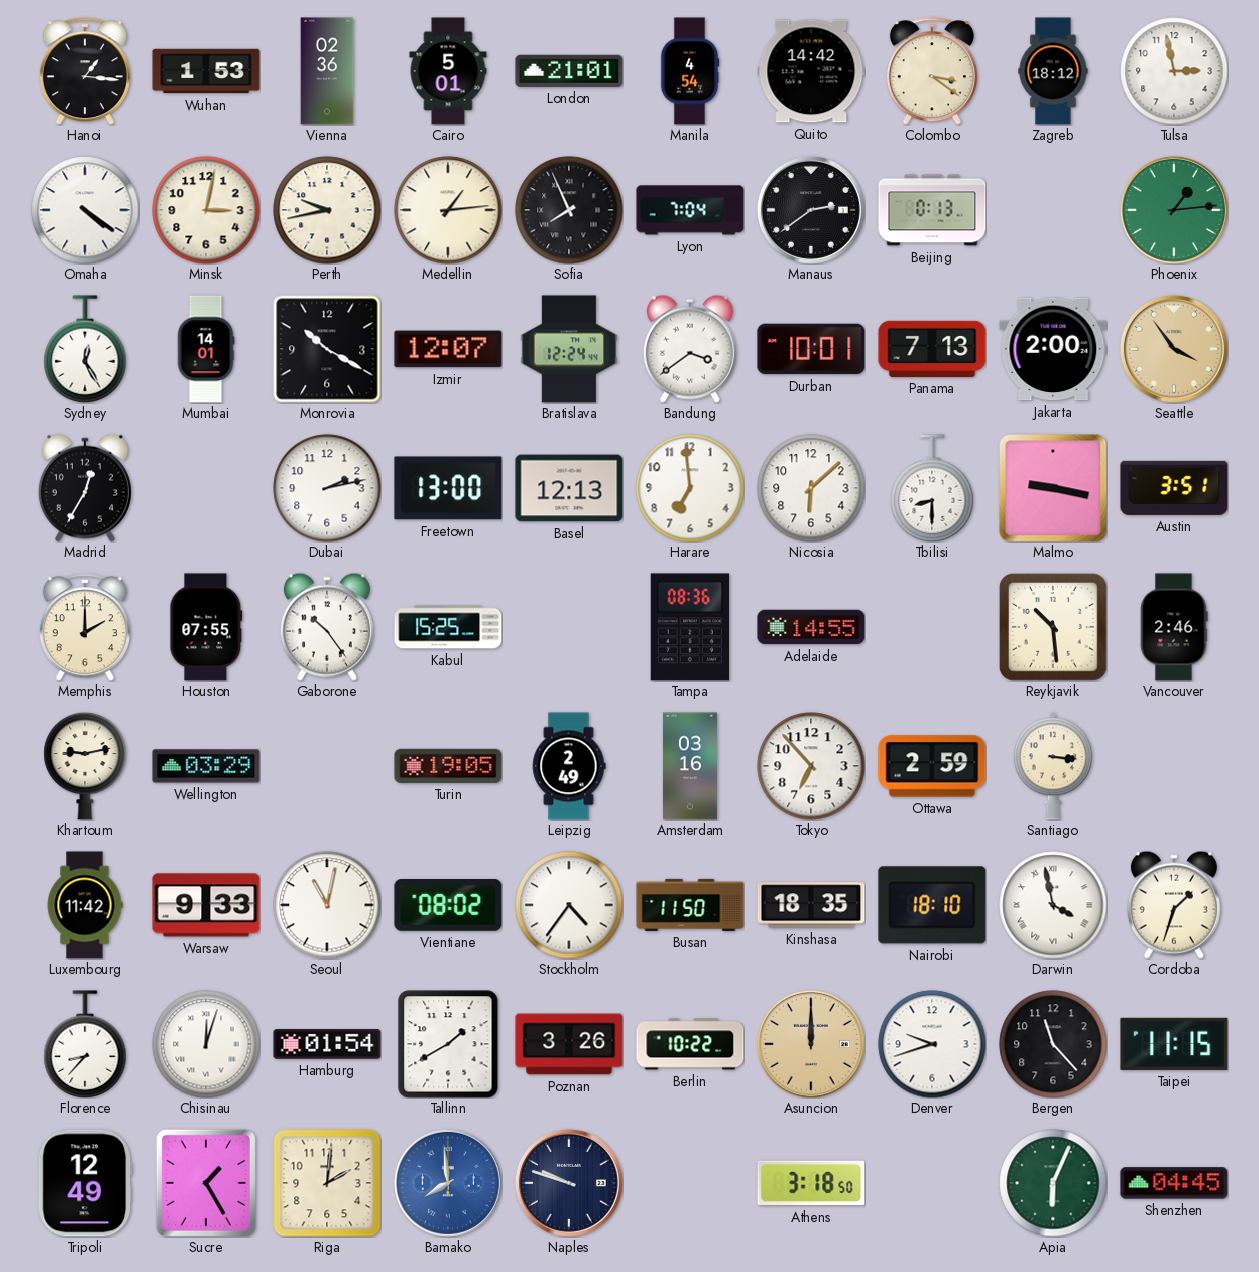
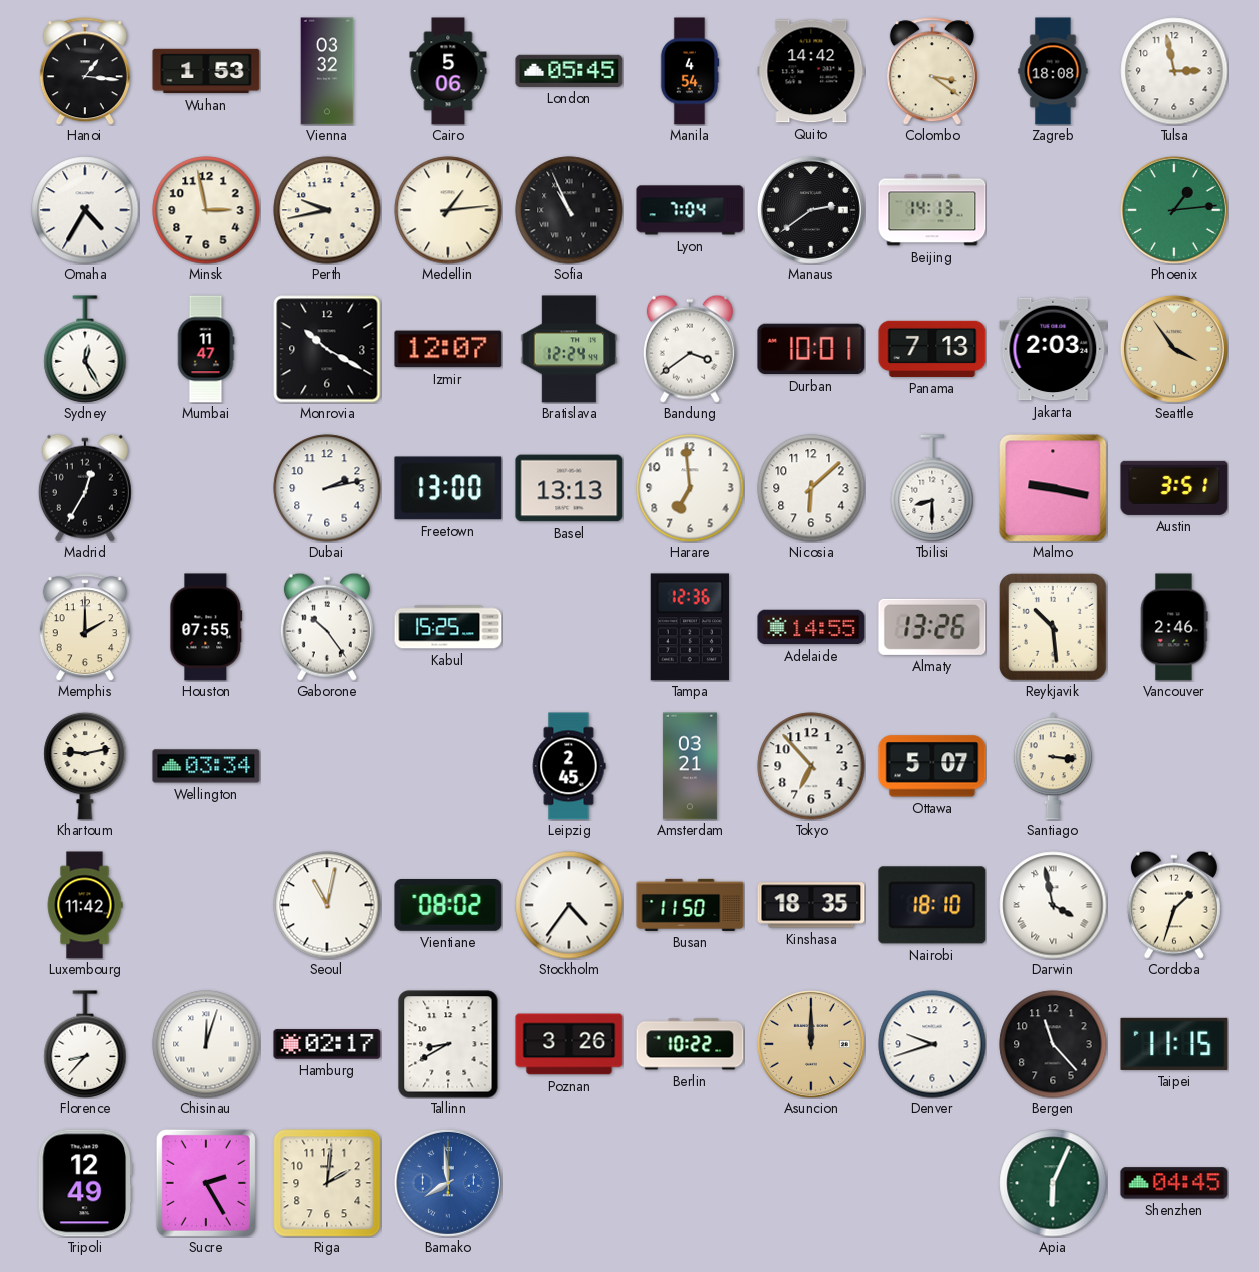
Vienna: 02:36 -> 03:32
Cairo: 5:01 -> 5:06
London: 21:01 -> 05:45
Zagreb: 18:12 -> 18:08
Omaha: 4:21 -> 4:35
Minsk: 3:02 -> 2:58
Sofia: 7:56 -> 10:56
Beijing: 0:13 -> 14:13
Mumbai: 14:01 -> 11:47
Jakarta: 2:00 -> 2:03
Basel: 12:13 -> 13:13
Tampa: 08:36 -> 12:36
Almaty: none -> 13:26
Wellington: 03:29 -> 03:34
Turin: 19:05 -> none
Leipzig: 2:49 -> 2:45
Amsterdam: 03:16 -> 03:21
Ottawa: 2:59 -> 5:07
Warsaw: 9:33 -> none
Hamburg: 01:54 -> 02:17
Tallinn: 1:40 -> 8:40
Sucre: 1:25 -> 2:25
Naples: 9:48 -> none
Athens: 3:18 -> none
